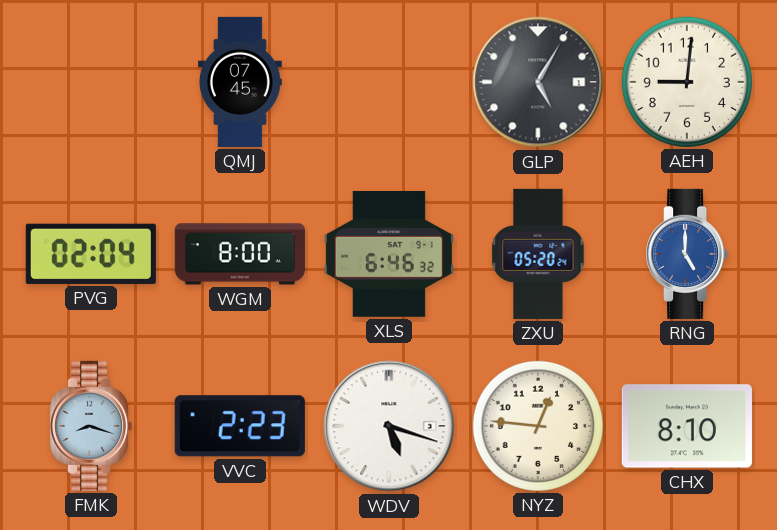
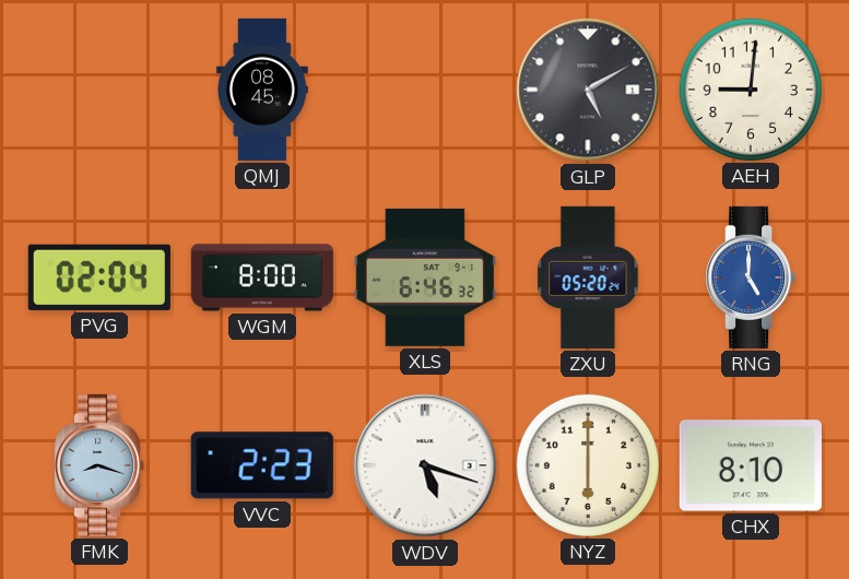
QMJ: 07:45 -> 08:45
GLP: 5:05 -> 5:10
NYZ: 12:46 -> 6:00
